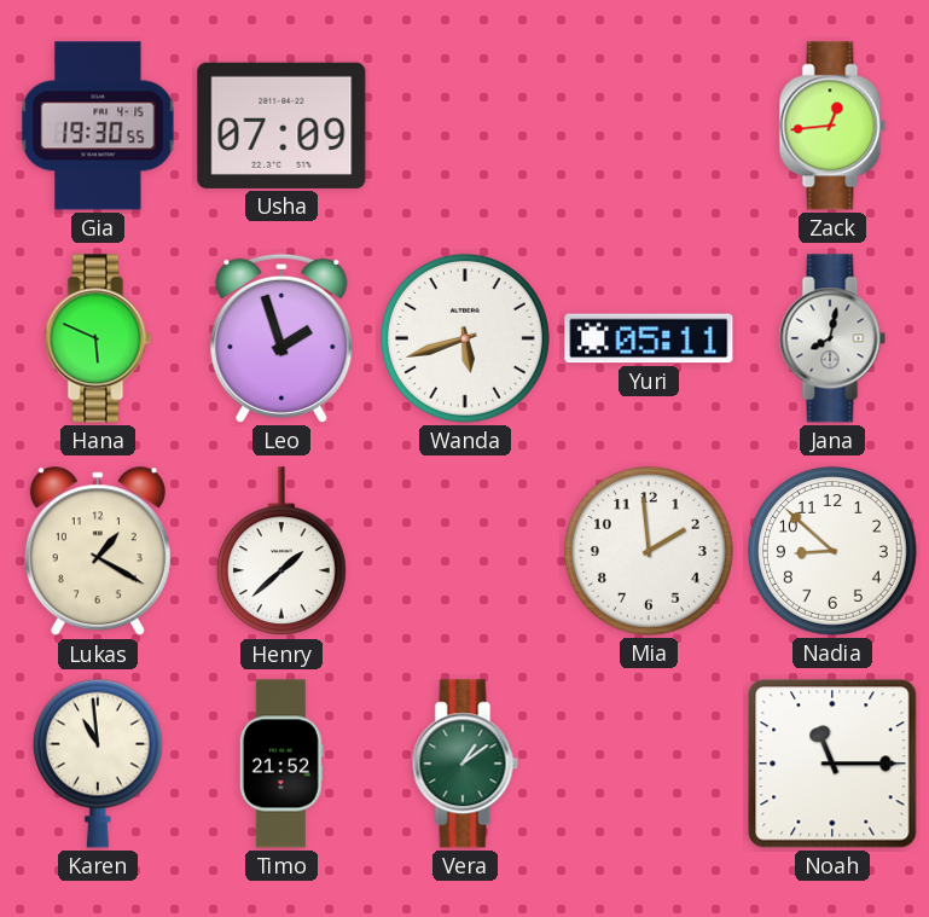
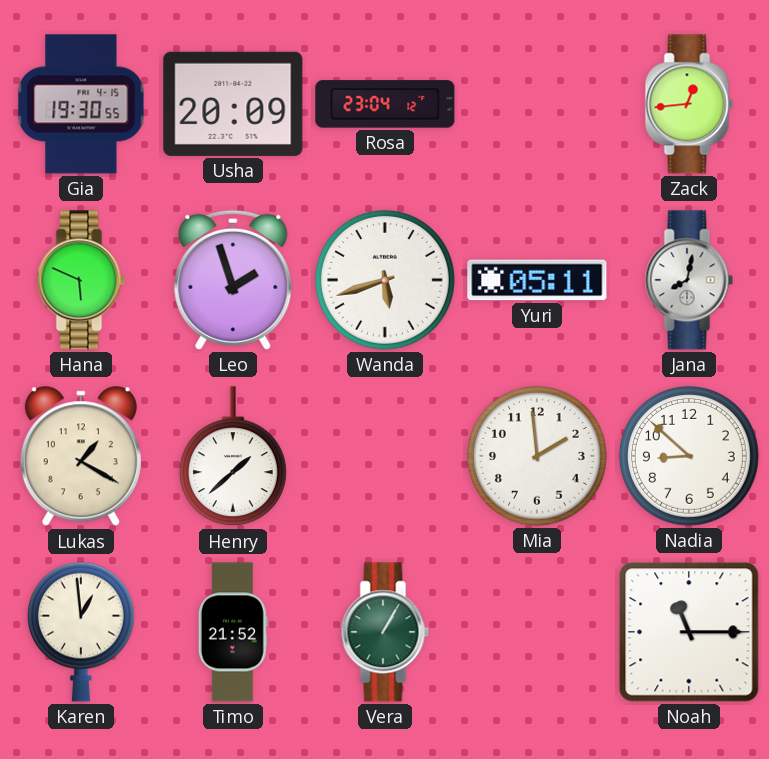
Usha: 07:09 -> 20:09
Rosa: none -> 23:04
Karen: 10:59 -> 12:59
Vera: 1:09 -> 1:05
